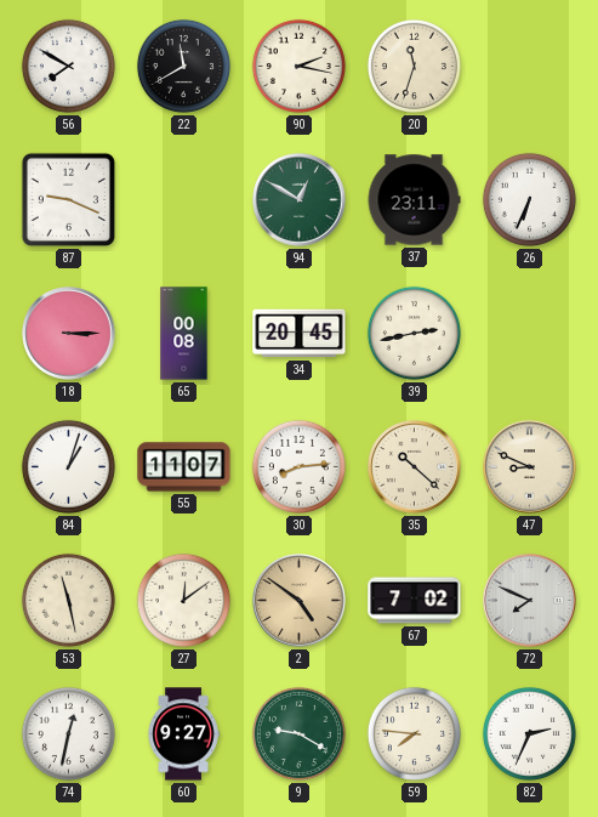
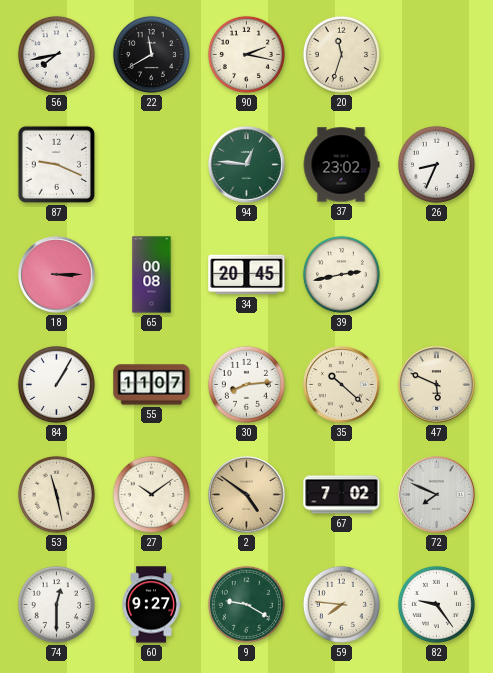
56: 7:50 -> 7:43
94: 12:50 -> 12:46
37: 23:11 -> 23:02
26: 6:34 -> 8:34
84: 1:03 -> 1:05
47: 8:49 -> 5:49
27: 12:09 -> 10:09
74: 12:32 -> 12:30
82: 2:34 -> 9:24
